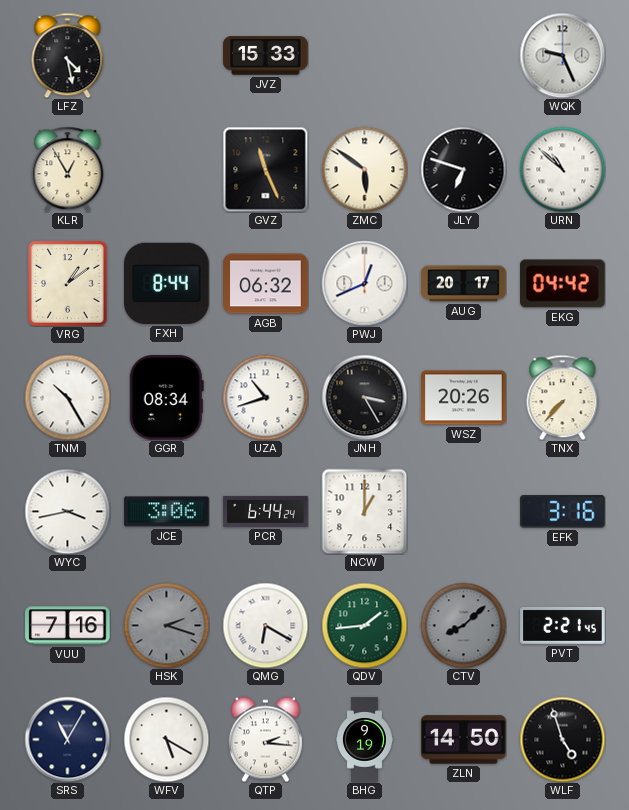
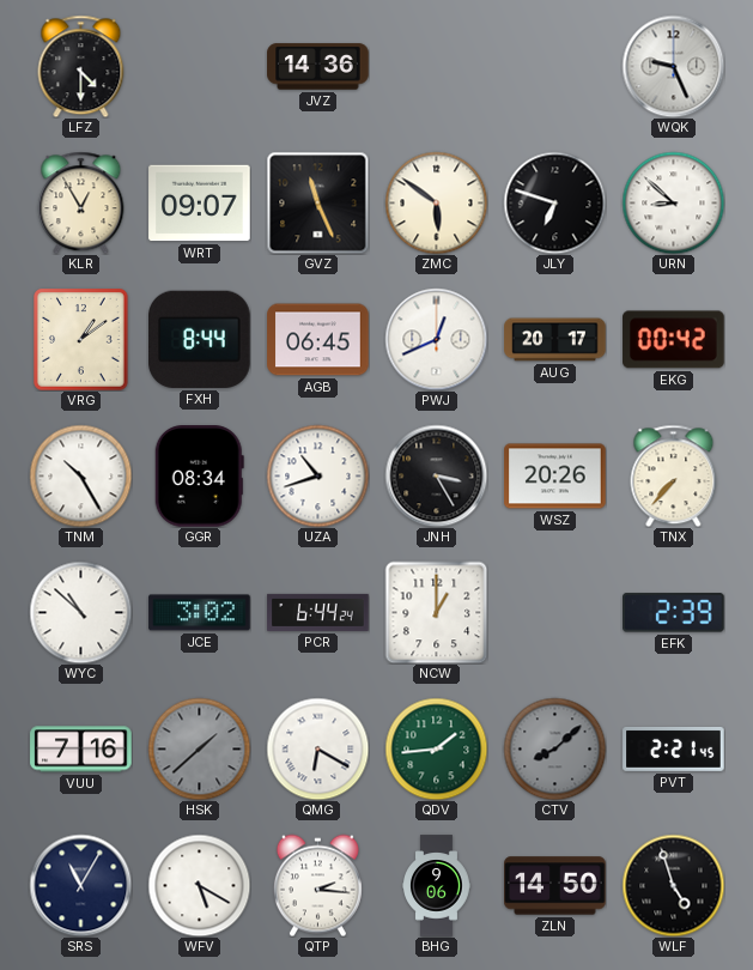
LFZ: 4:28 -> 4:30
JVZ: 15:33 -> 14:36
WRT: none -> 09:07
URN: 10:52 -> 8:52
AGB: 06:32 -> 06:45
EKG: 04:42 -> 00:42
WYC: 3:43 -> 10:52
JCE: 3:06 -> 3:02
EFK: 3:16 -> 2:39
HSK: 2:18 -> 1:38
BHG: 9:19 -> 9:06
